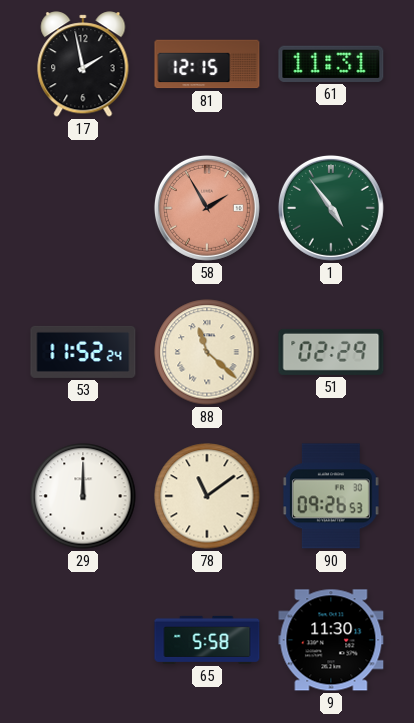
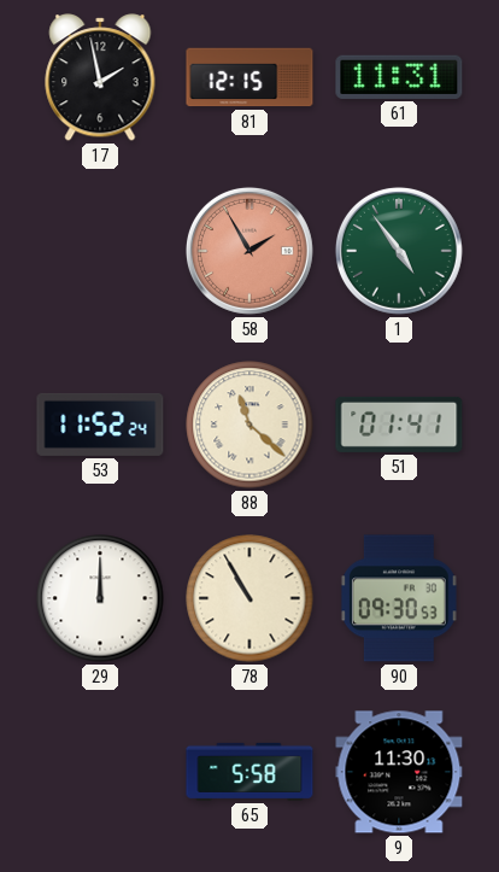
51: 02:29 -> 01:41
78: 11:09 -> 10:55
90: 09:26 -> 09:30
